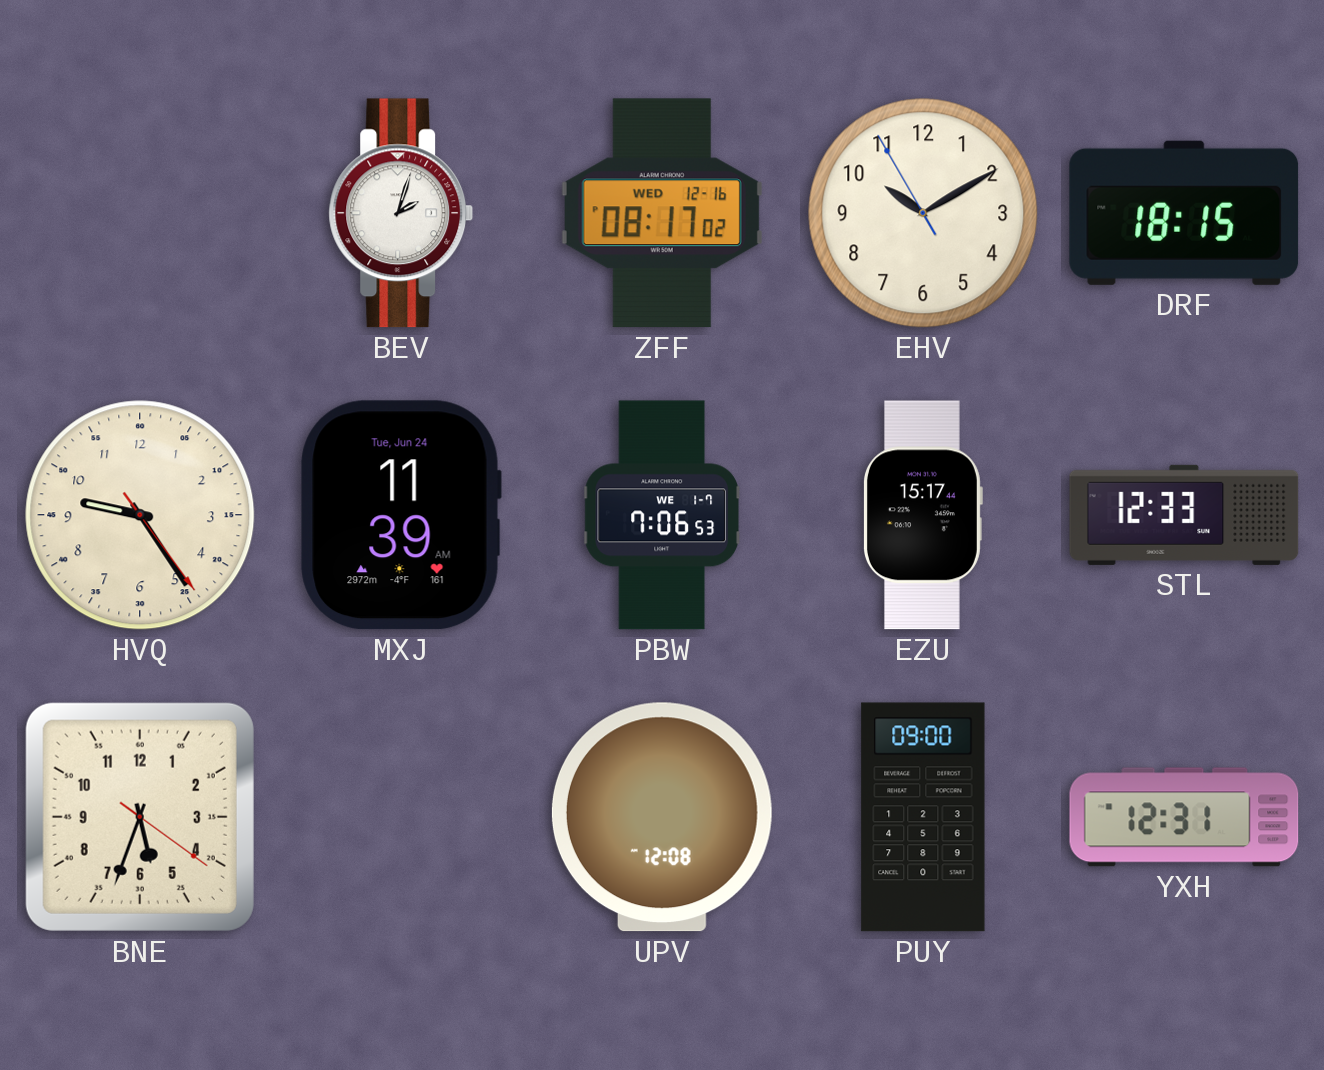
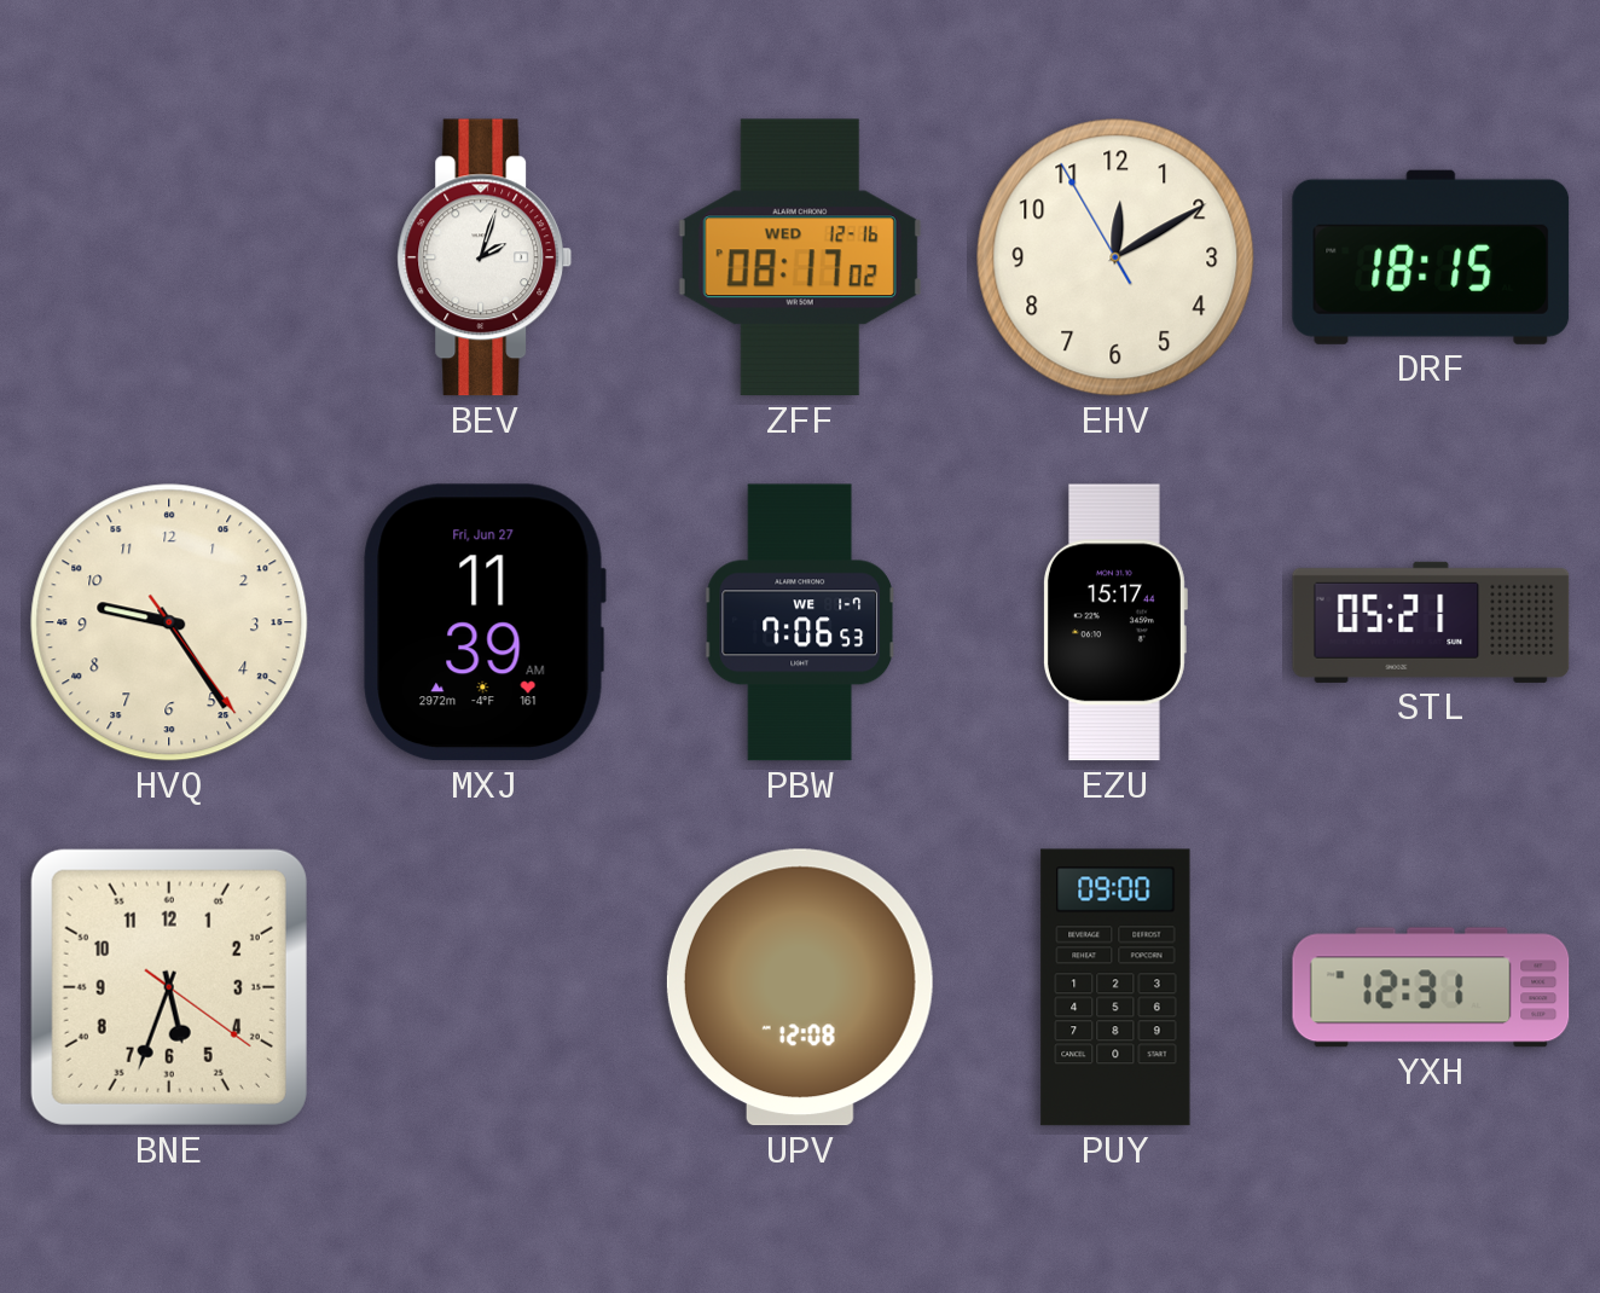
EHV: 10:09 -> 12:09
MXJ date: Tue, Jun 24 -> Fri, Jun 27
STL: 12:33 -> 05:21
